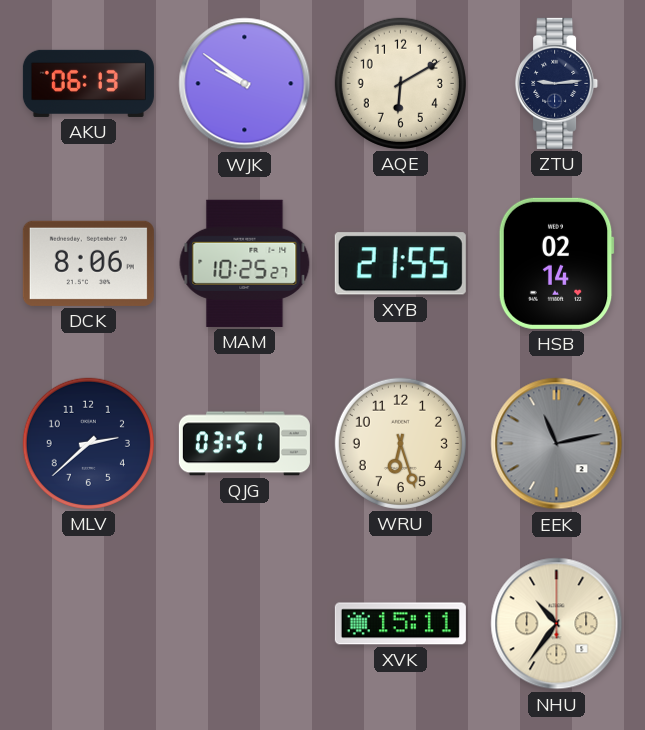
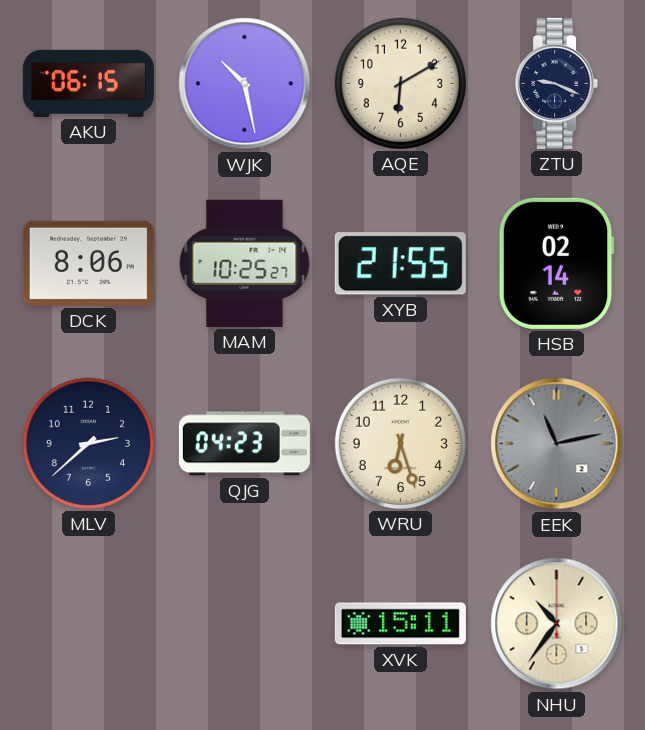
AKU: 06:13 -> 06:15
WJK: 9:51 -> 10:28
ZTU: 9:14 -> 9:19
QJG: 03:51 -> 04:23
